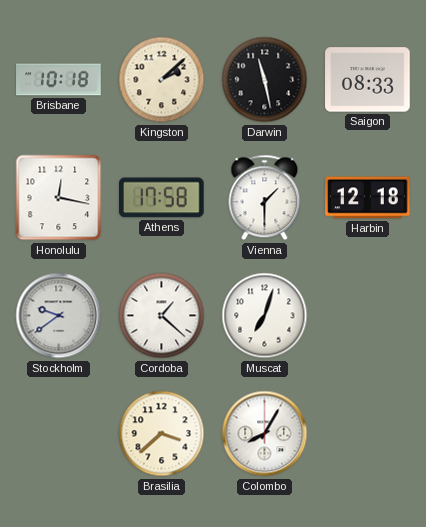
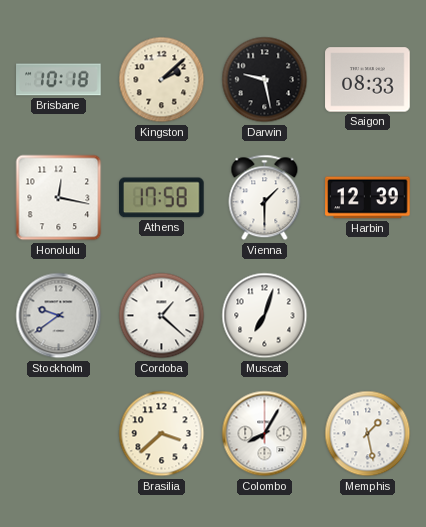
Darwin: 11:28 -> 9:28
Harbin: 12:18 -> 12:39
Memphis: none -> 1:28
